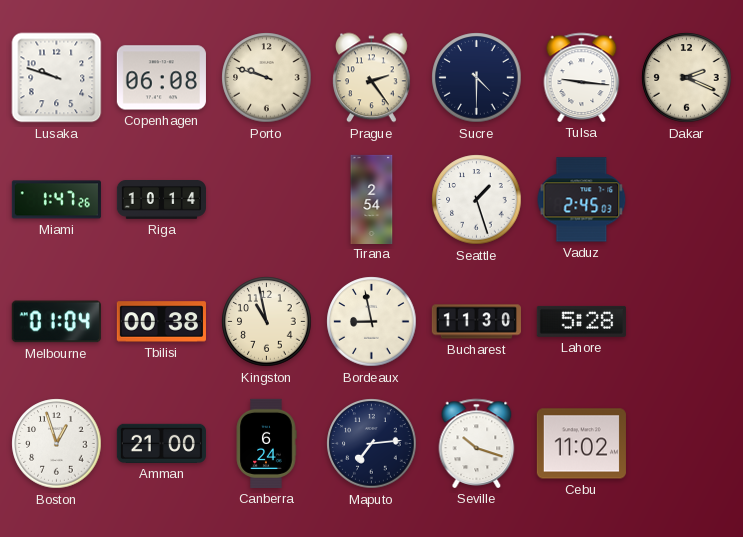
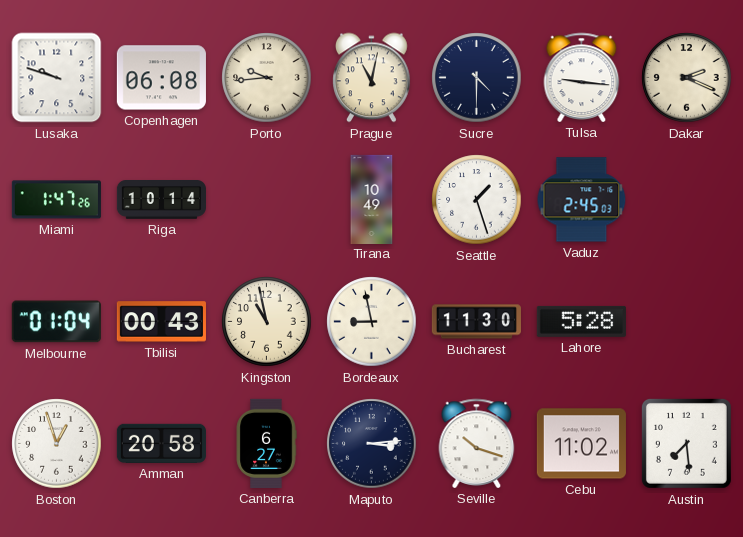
Porto: 9:48 -> 9:44
Prague: 2:24 -> 11:02
Tirana: 2:54 -> 10:49
Tbilisi: 00:38 -> 00:43
Amman: 21:00 -> 20:58
Canberra: 6:24 -> 6:27
Maputo: 7:14 -> 3:14
Austin: none -> 7:29
